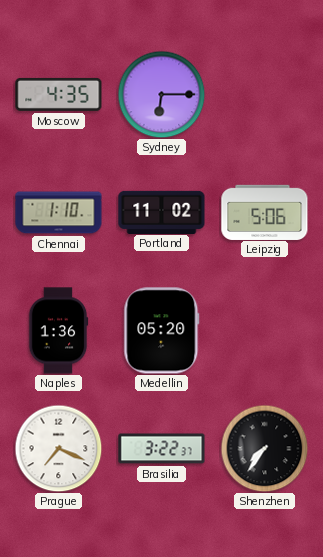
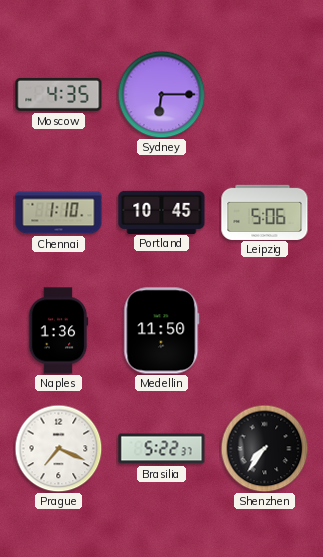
Portland: 11:02 -> 10:45
Medellin: 05:20 -> 11:50
Brasilia: 3:22 -> 5:22
